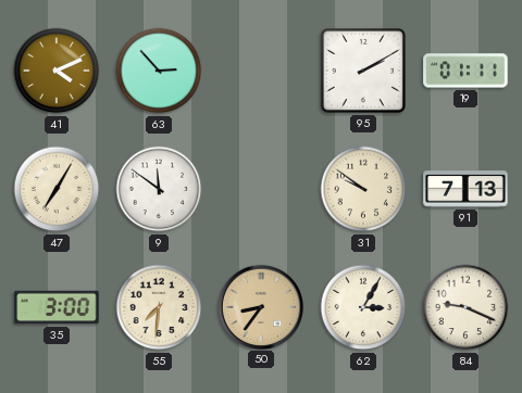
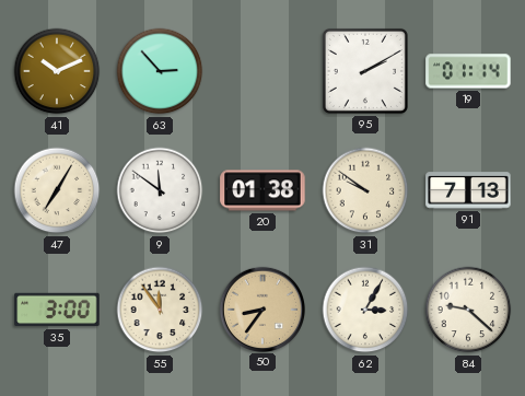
41: 4:11 -> 10:11
19: 01:11 -> 01:14
20: none -> 01:38
55: 7:31 -> 11:54
84: 9:19 -> 9:22
